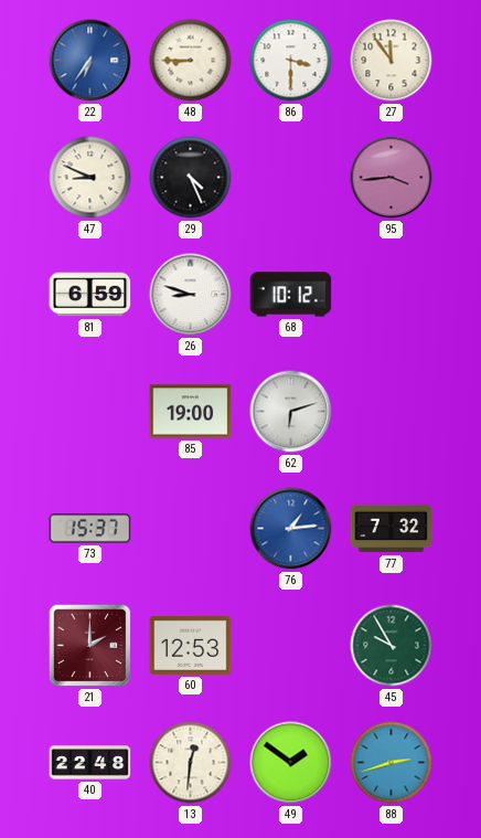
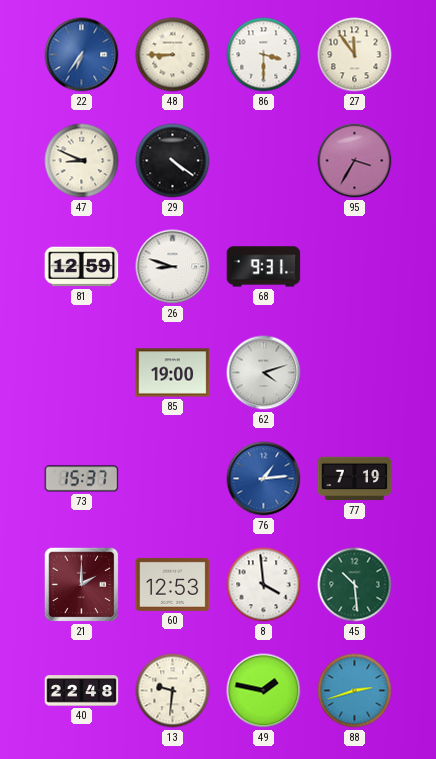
29: 4:26 -> 4:21
95: 3:44 -> 3:35
81: 6:59 -> 12:59
68: 10:12 -> 9:31
62: 6:12 -> 4:12
77: 7:32 -> 7:19
8: none -> 3:59
45: 9:55 -> 10:29
13: 12:31 -> 9:31
49: 1:51 -> 1:47
